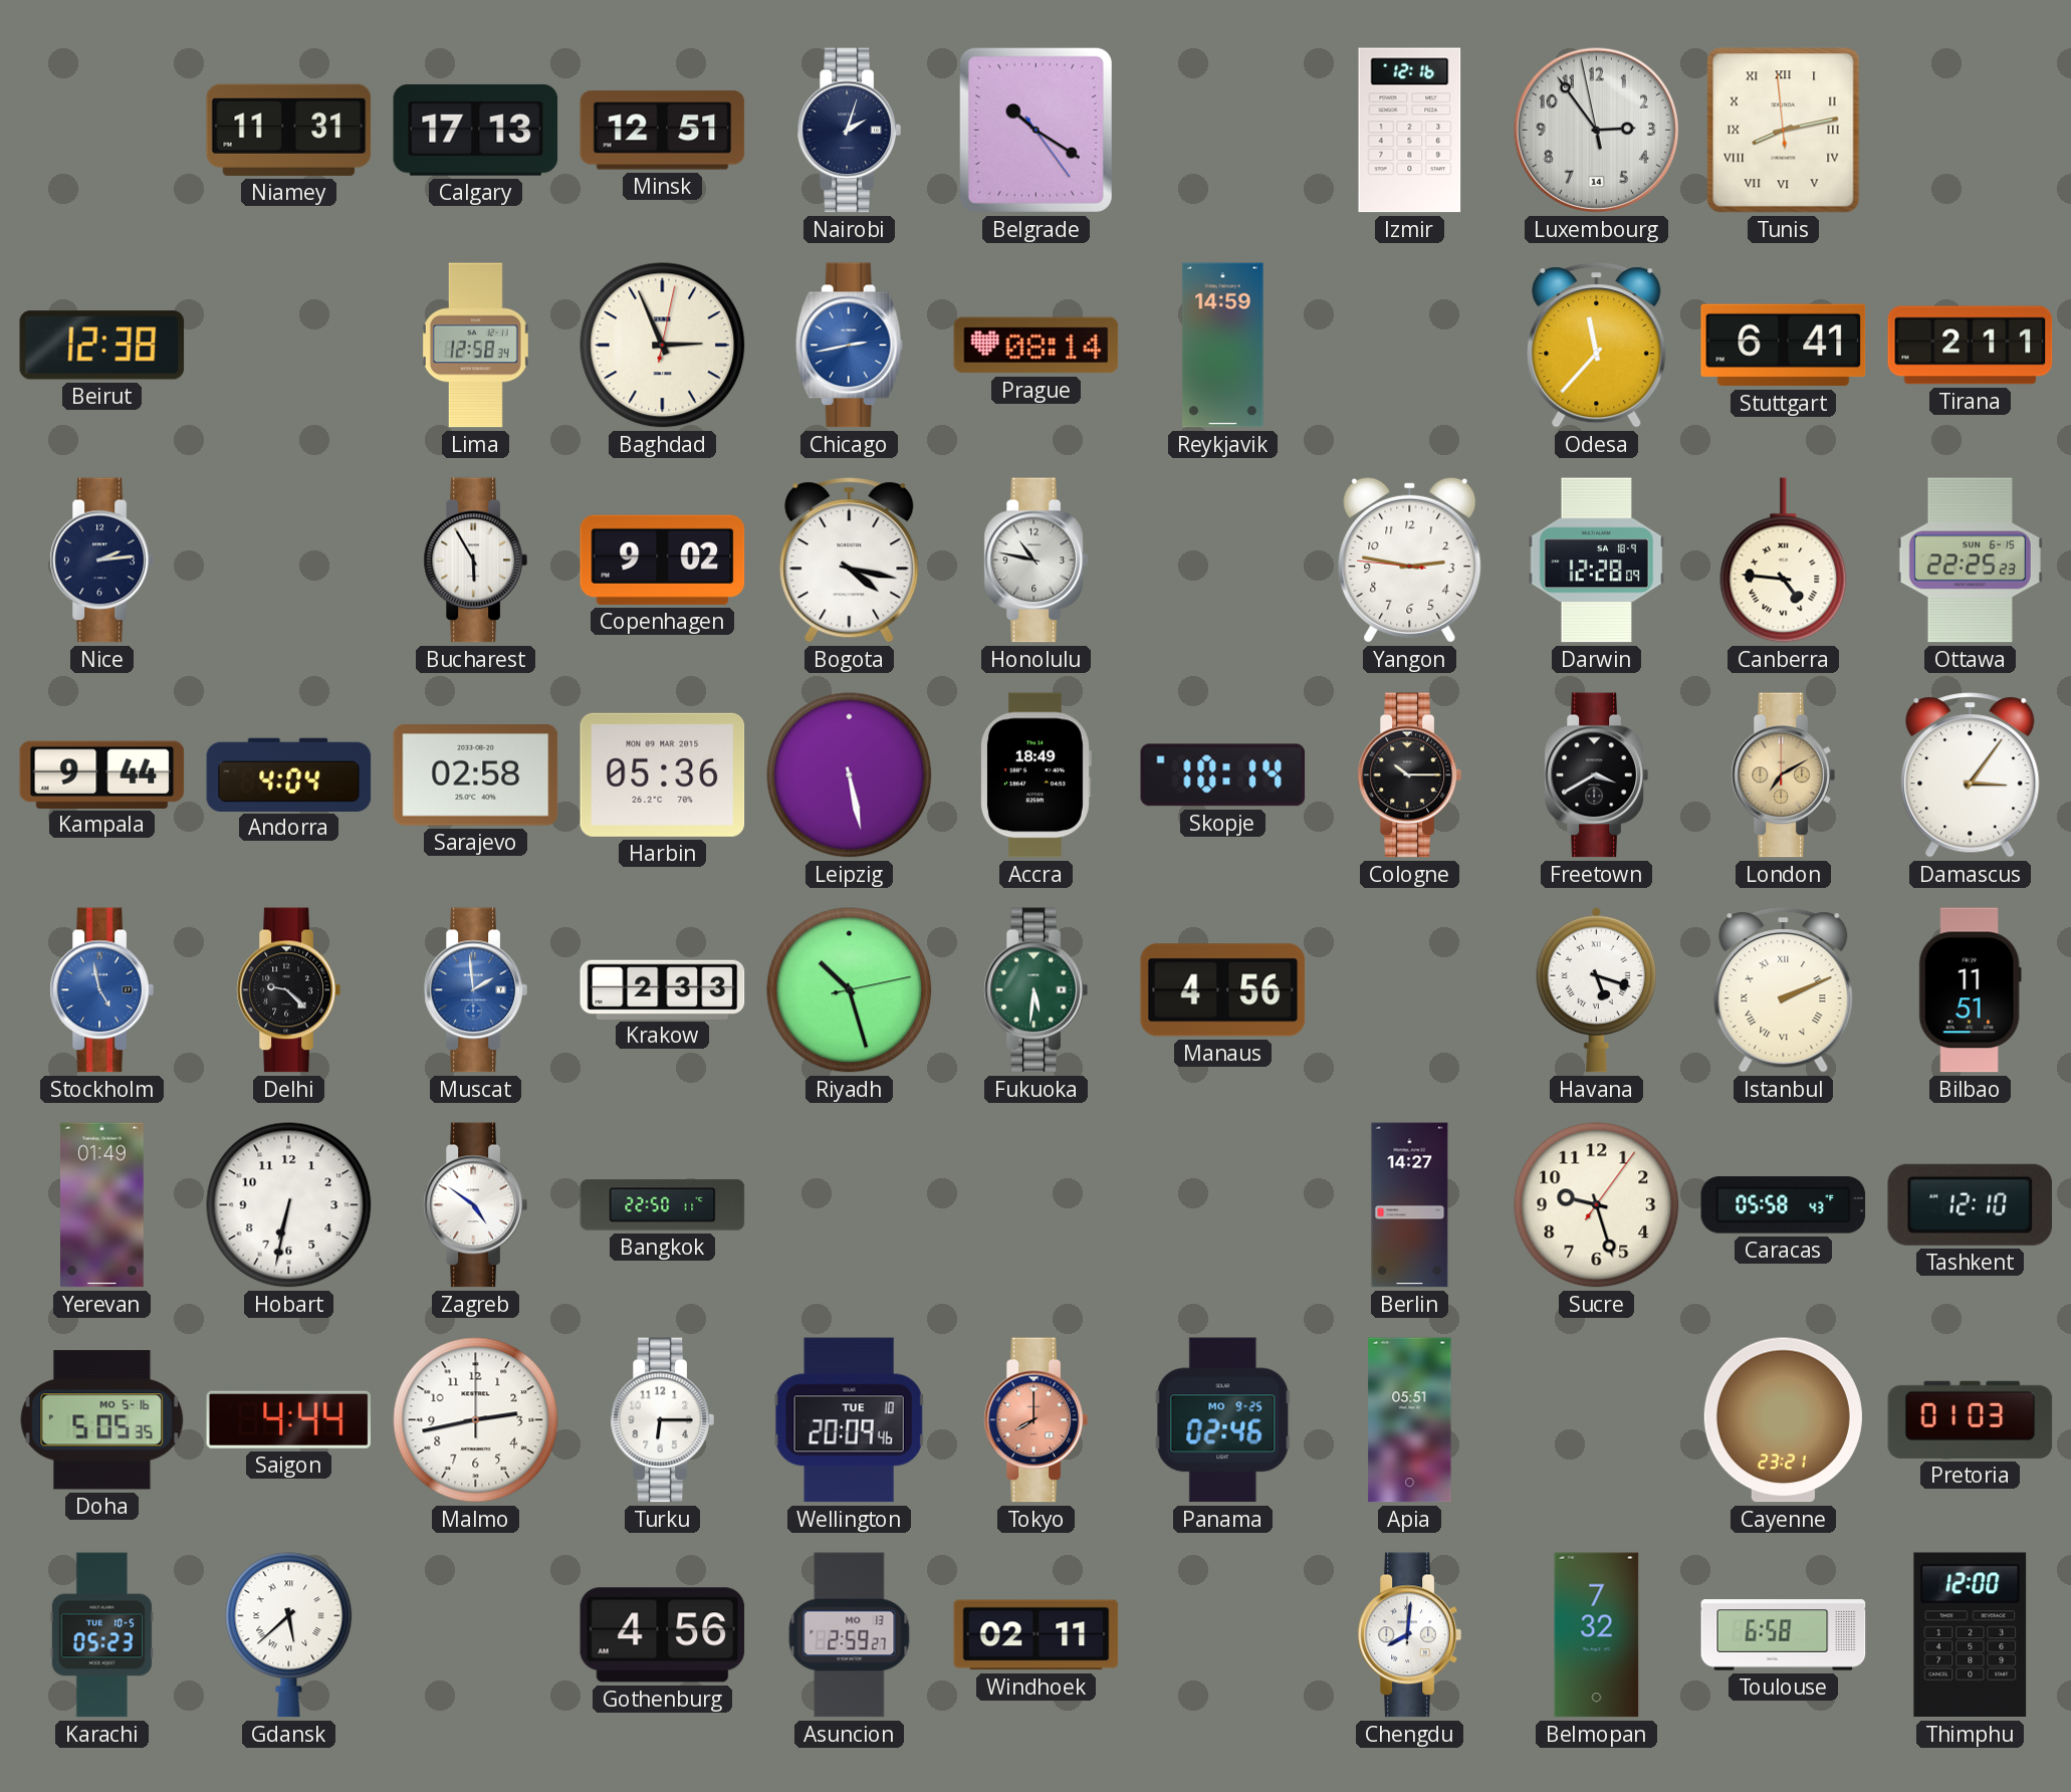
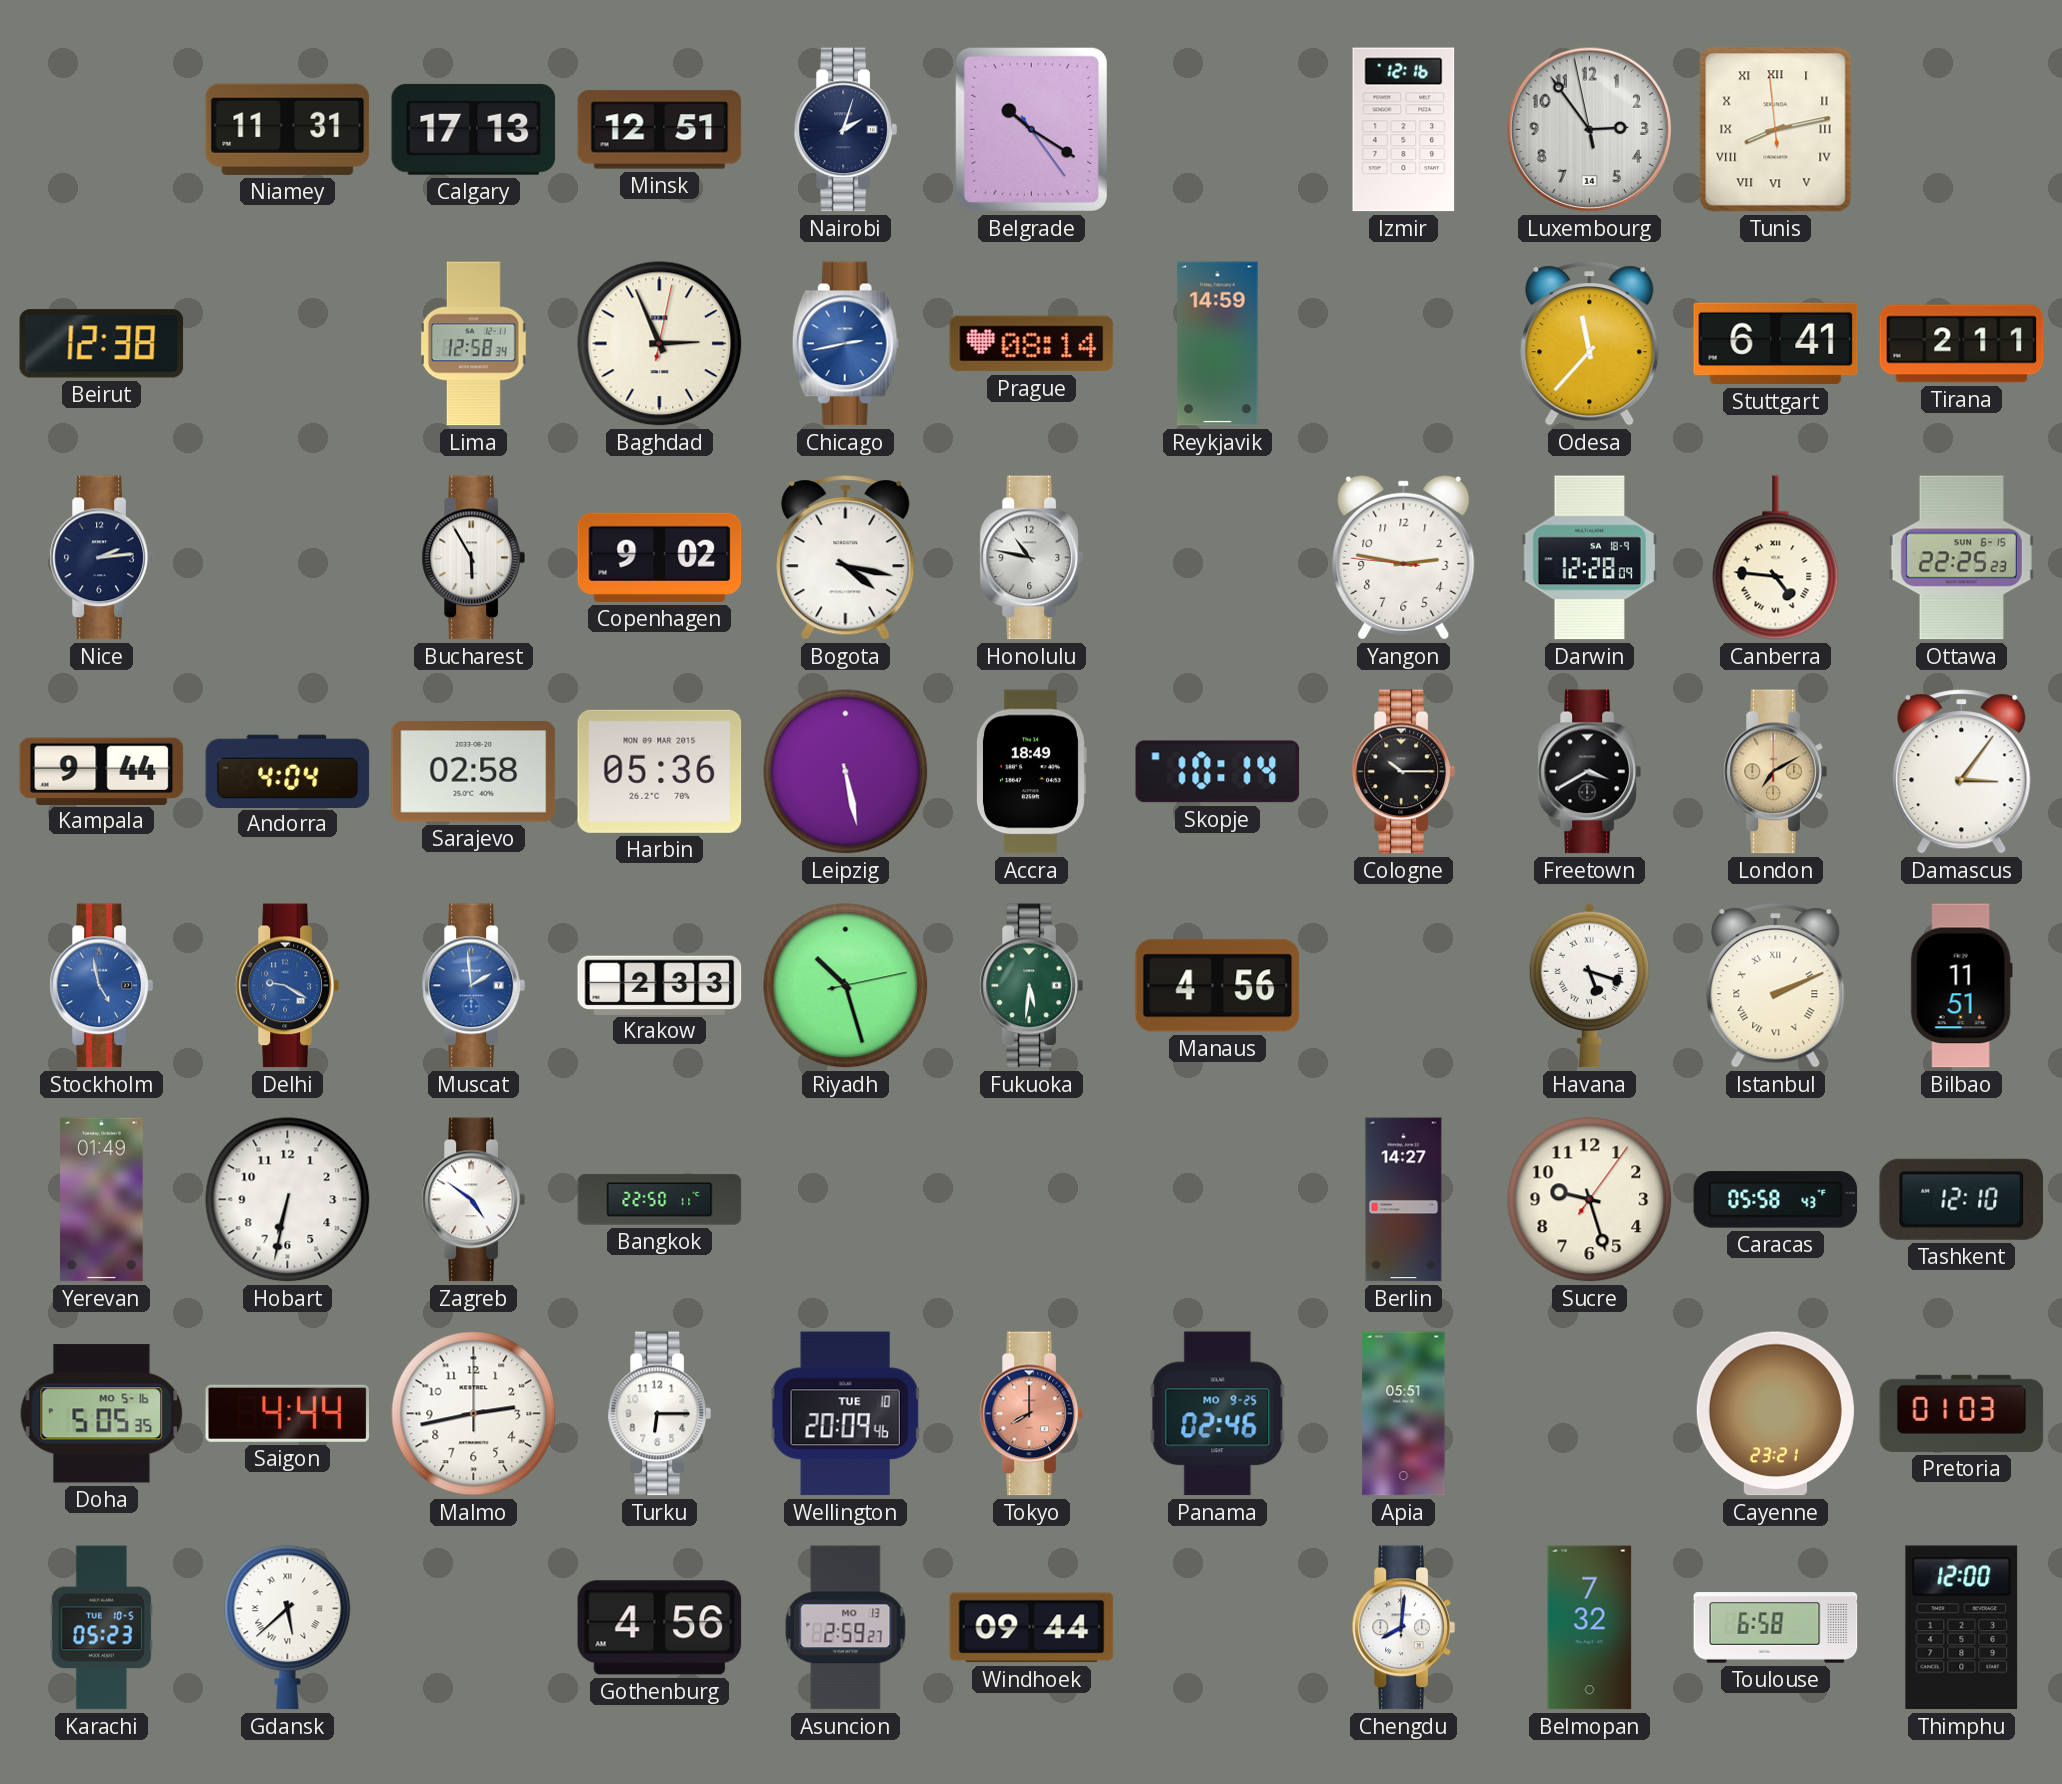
Delhi: 9:22 -> 9:20
Delhi dial: black -> blue
Windhoek: 02:11 -> 09:44
